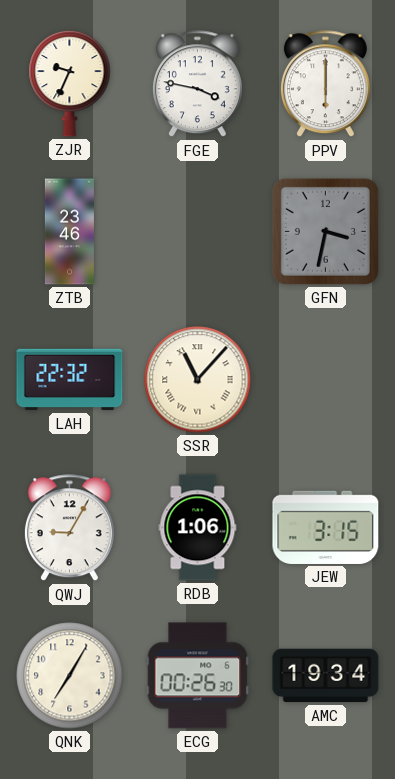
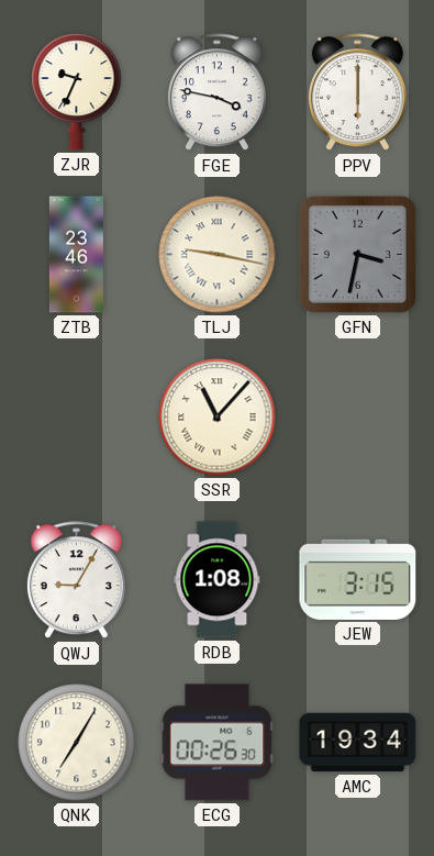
TLJ: none -> 9:17
LAH: 22:32 -> none
RDB: 1:06 -> 1:08
